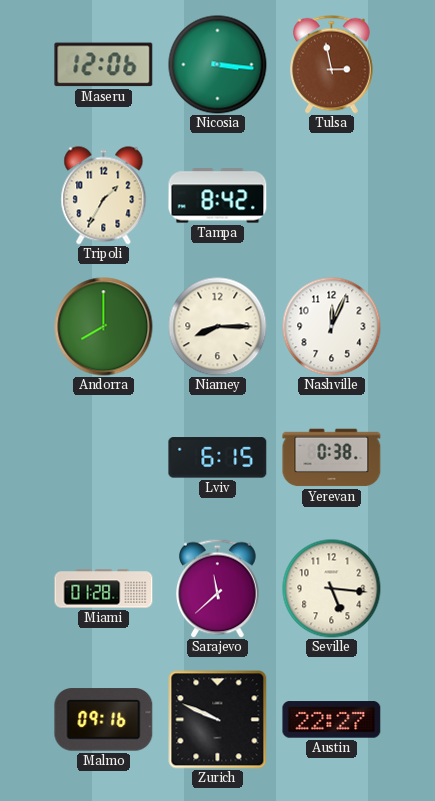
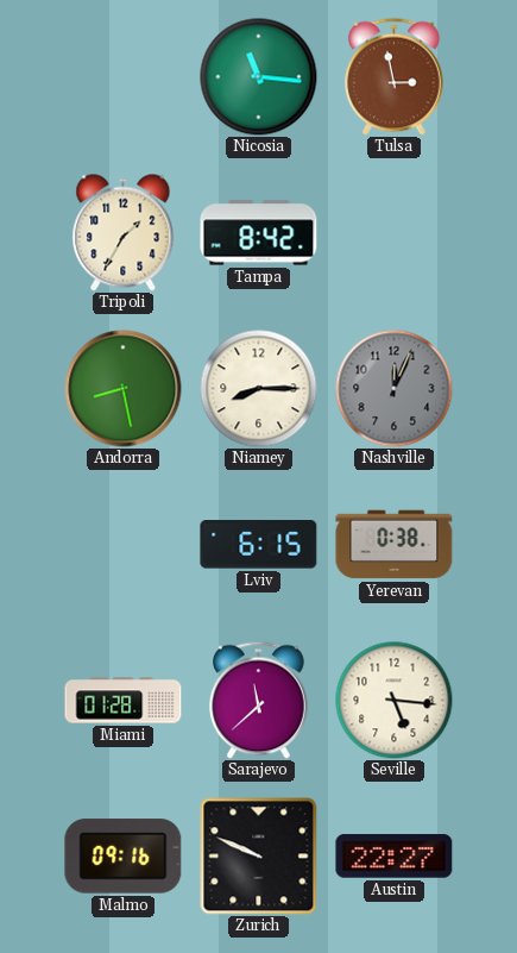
Maseru: 12:06 -> none
Nicosia: 3:16 -> 11:16
Andorra: 8:00 -> 8:28
Nashville dial: white -> grey
